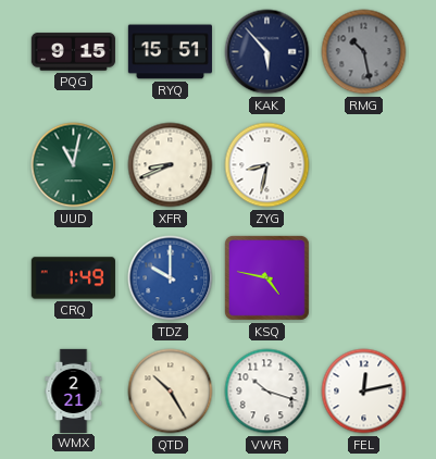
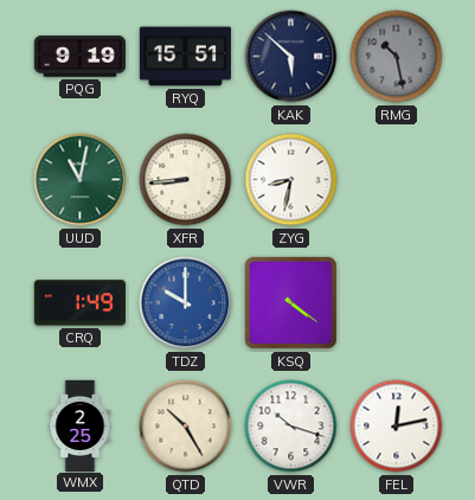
PQG: 9:15 -> 9:19
KAK: 5:53 -> 5:52
XFR: 8:41 -> 8:44
KSQ: 4:47 -> 4:21
WMX: 2:21 -> 2:25
